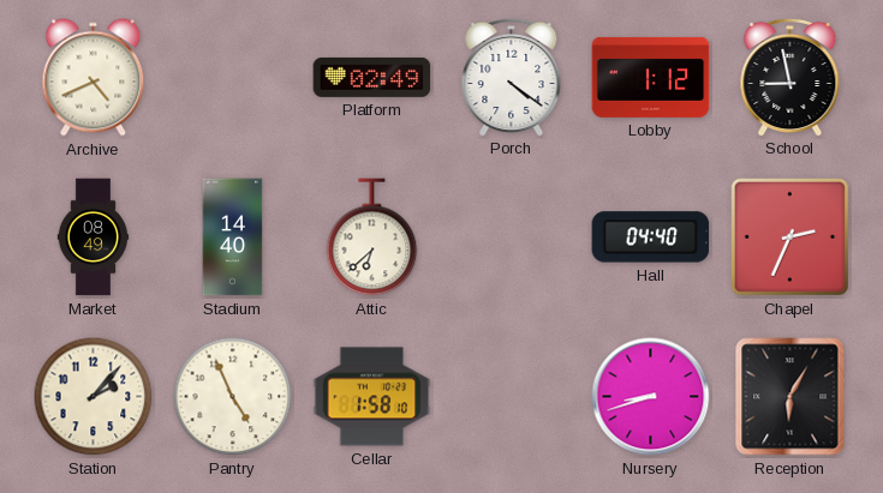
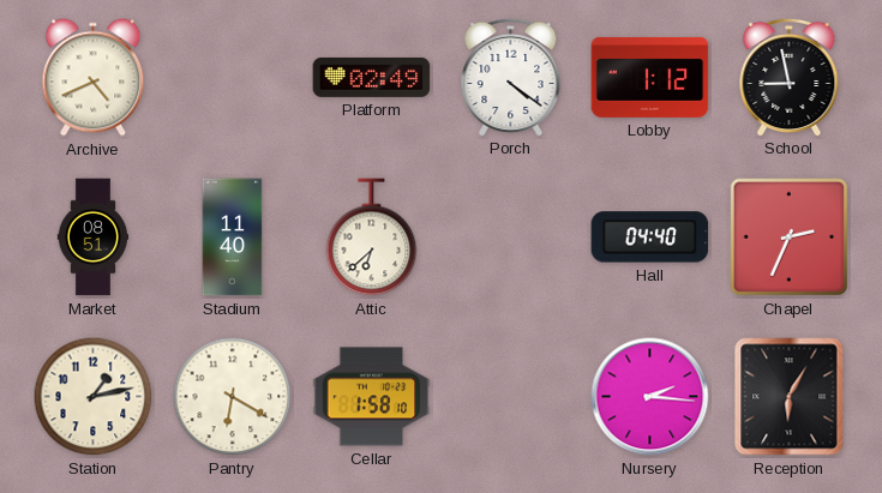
Market: 08:49 -> 08:51
Stadium: 14:40 -> 11:40
Station: 2:07 -> 1:13
Pantry: 4:56 -> 6:20
Nursery: 8:42 -> 2:16
